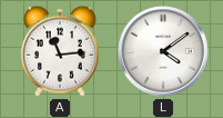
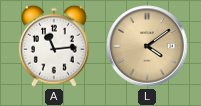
L dial: white -> champagne
